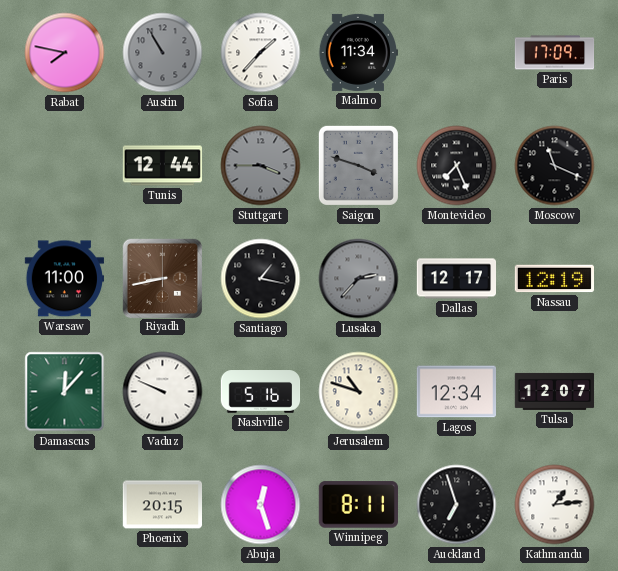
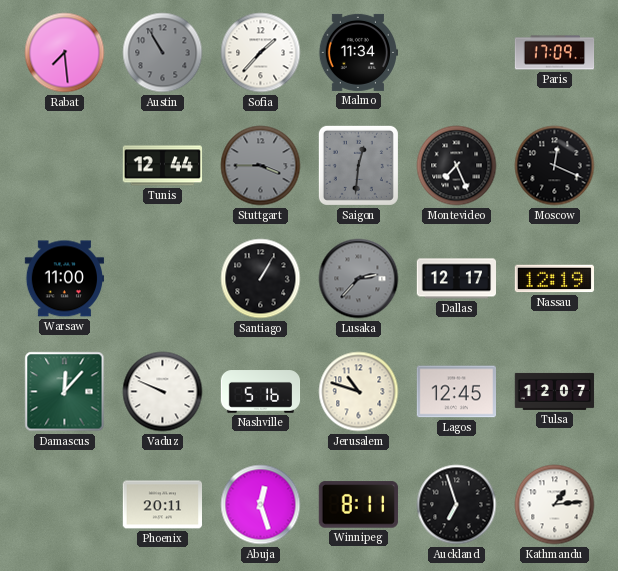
Rabat: 7:47 -> 7:29
Saigon: 3:48 -> 12:31
Moscow: 11:19 -> 12:19
Riyadh: 8:43 -> none
Santiago: 1:17 -> 1:05
Lagos: 12:34 -> 12:45
Phoenix: 20:15 -> 20:11
